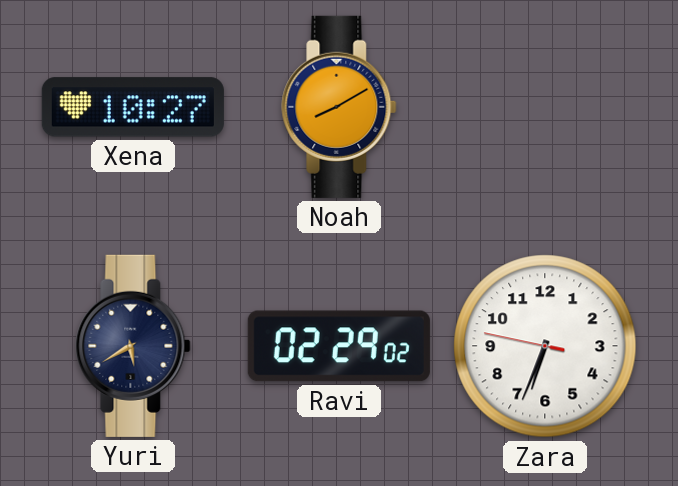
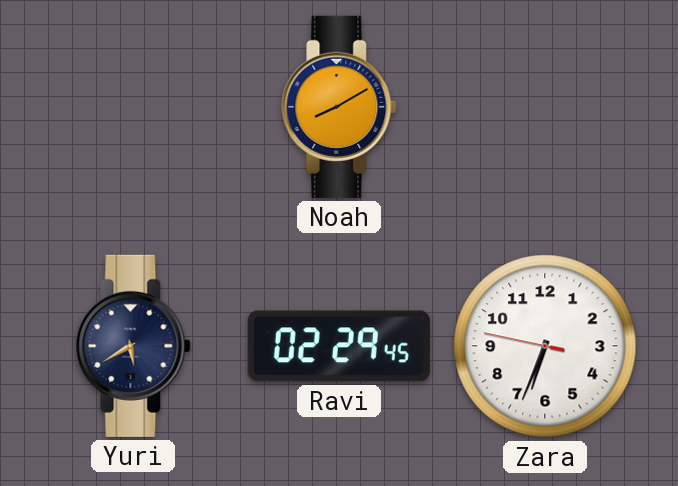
Xena: 10:27 -> none
Ravi: 02:29:02 -> 02:29:45
